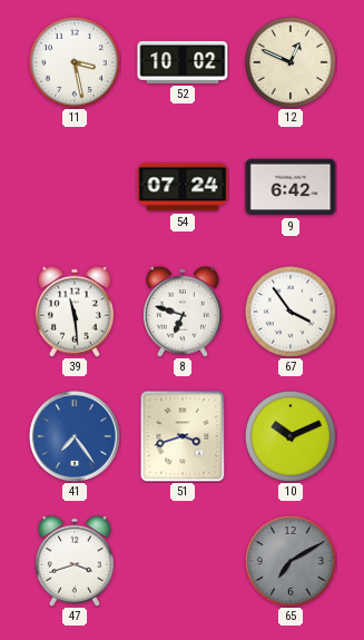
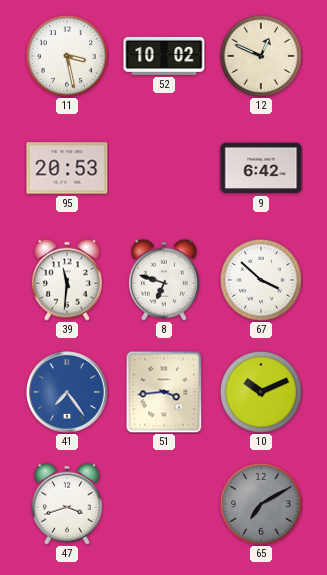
95: none -> 20:53
54: 07:24 -> none
39: 11:29 -> 11:31
67: 3:54 -> 3:52
51: 3:42 -> 3:44
